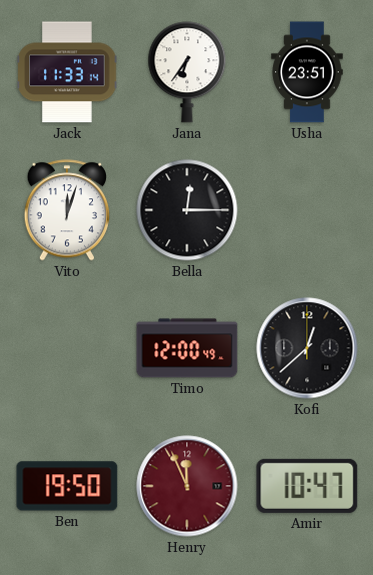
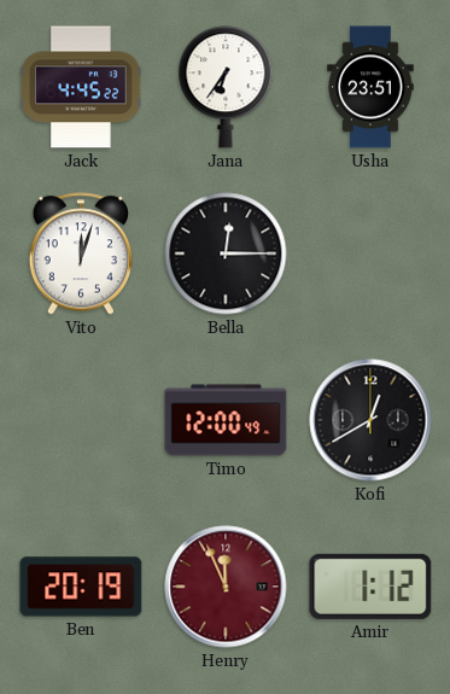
Jack: 11:33 -> 4:45
Kofi: 12:38 -> 12:40
Ben: 19:50 -> 20:19
Amir: 10:47 -> 1:12
